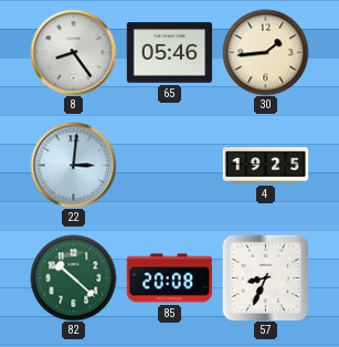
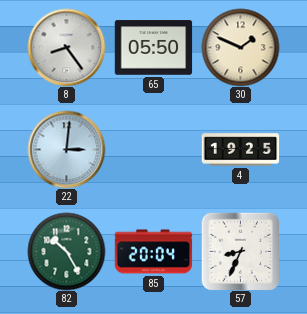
65: 05:46 -> 05:50
30: 1:44 -> 1:49
82: 10:22 -> 10:25
85: 20:08 -> 20:04
